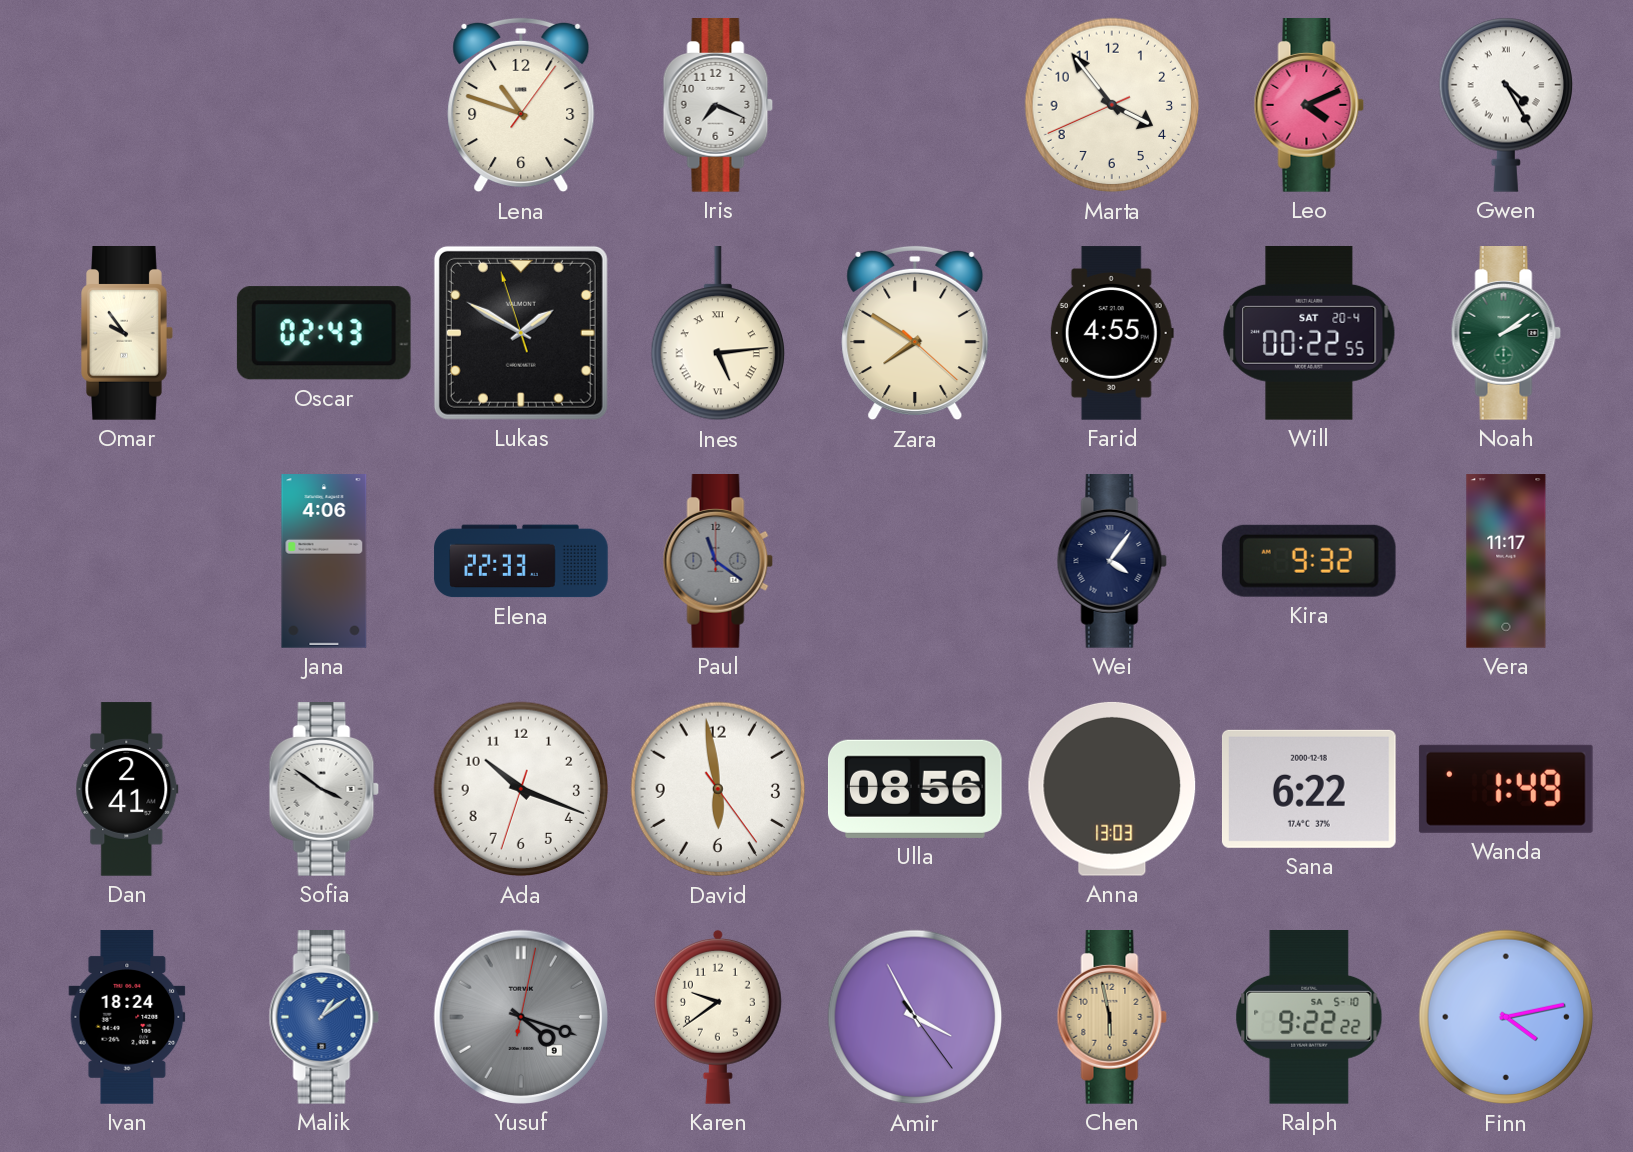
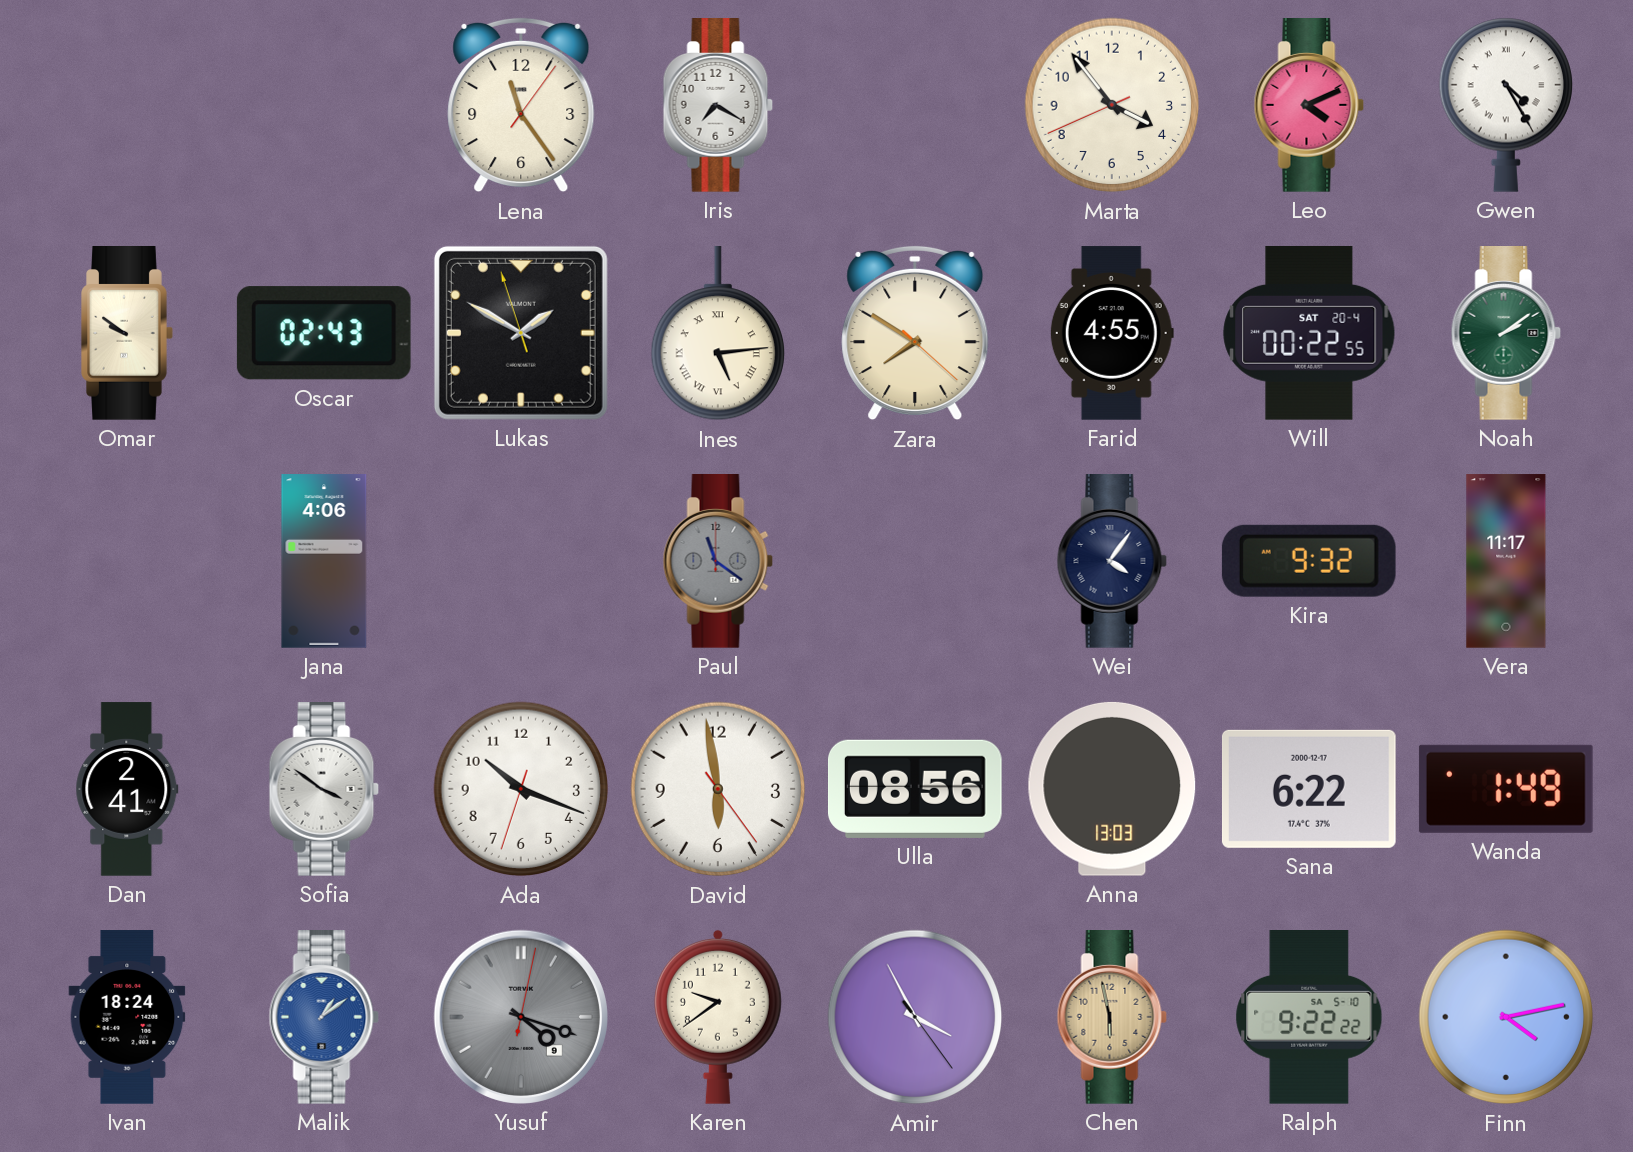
Lena: 10:48 -> 11:24
Iris: 7:19 -> 7:20
Omar: 9:54 -> 9:51
Elena: 22:33 -> none
Sana date: 2000-12-18 -> 2000-12-17
